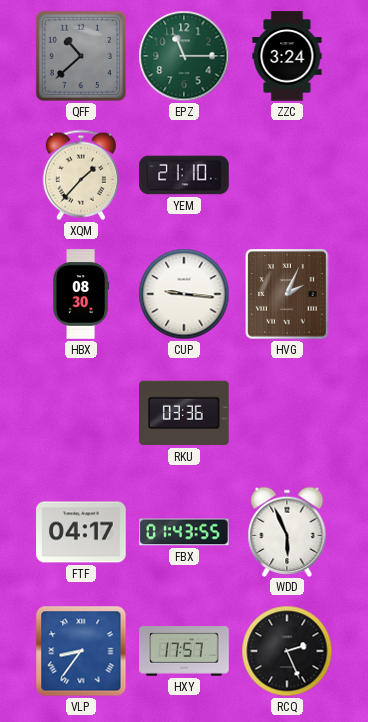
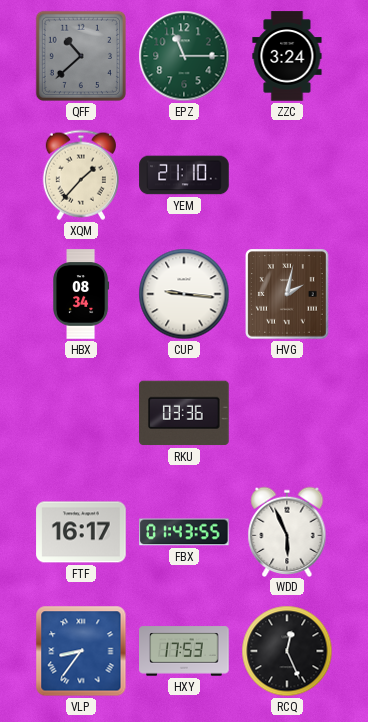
HBX: 08:30 -> 08:34
HVG: 2:04 -> 2:02
FTF: 04:17 -> 16:17
HXY: 17:57 -> 17:53
RCQ: 2:26 -> 12:26
